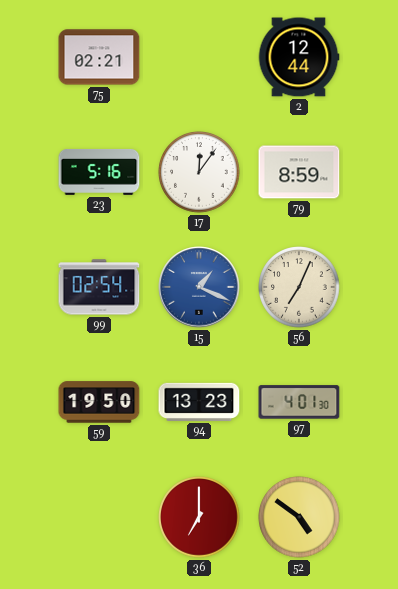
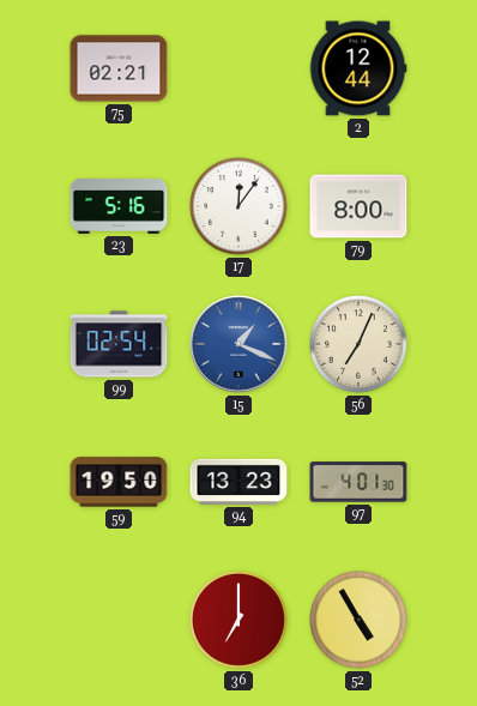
79: 8:59 -> 8:00
52: 4:51 -> 4:55
